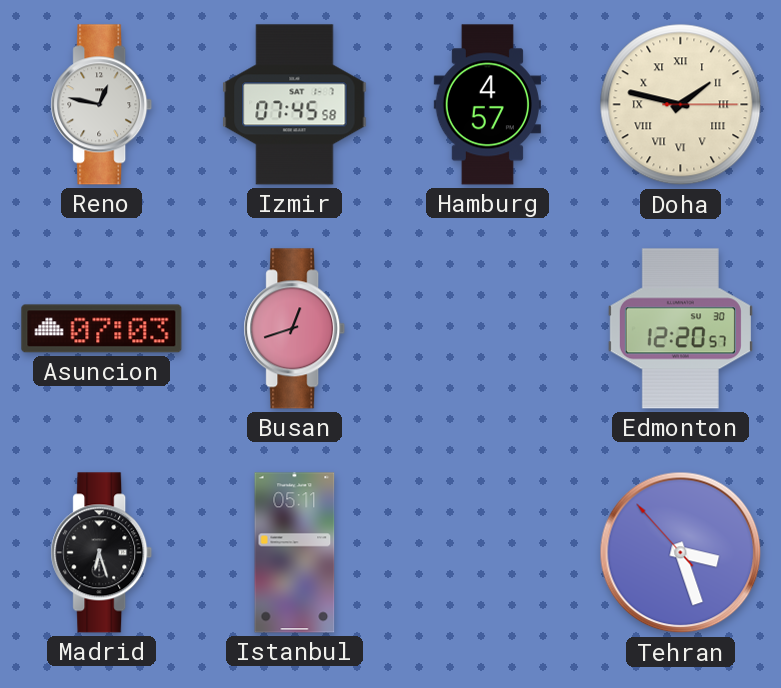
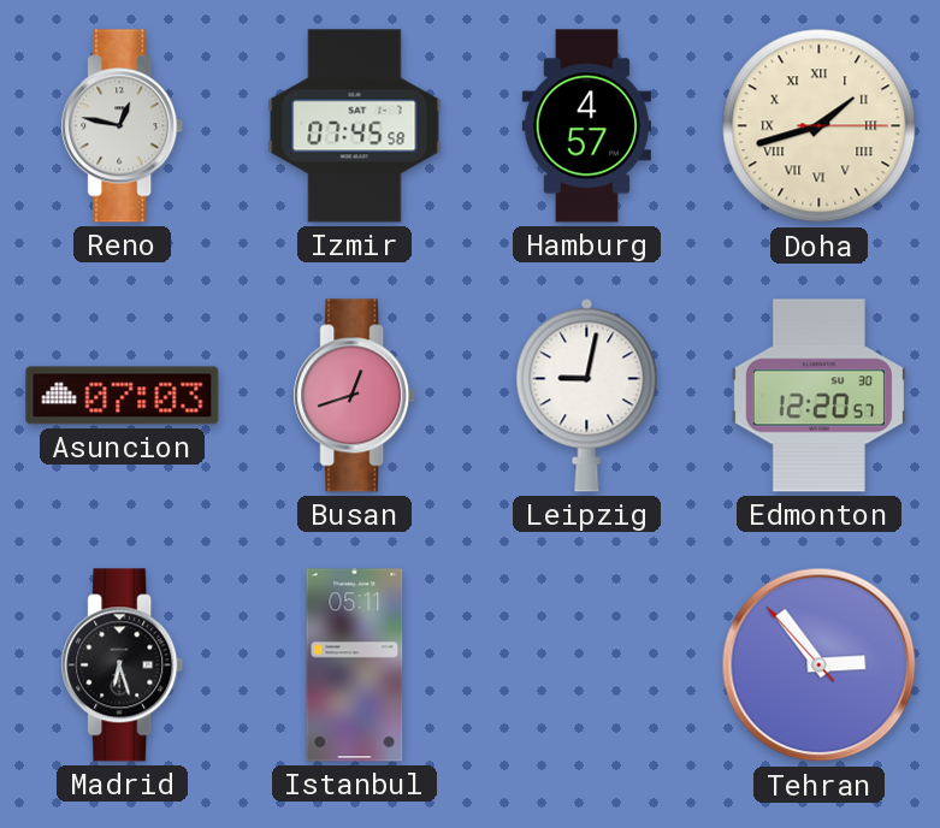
Doha: 1:47 -> 1:42
Leipzig: none -> 9:02
Tehran: 3:26 -> 2:53
